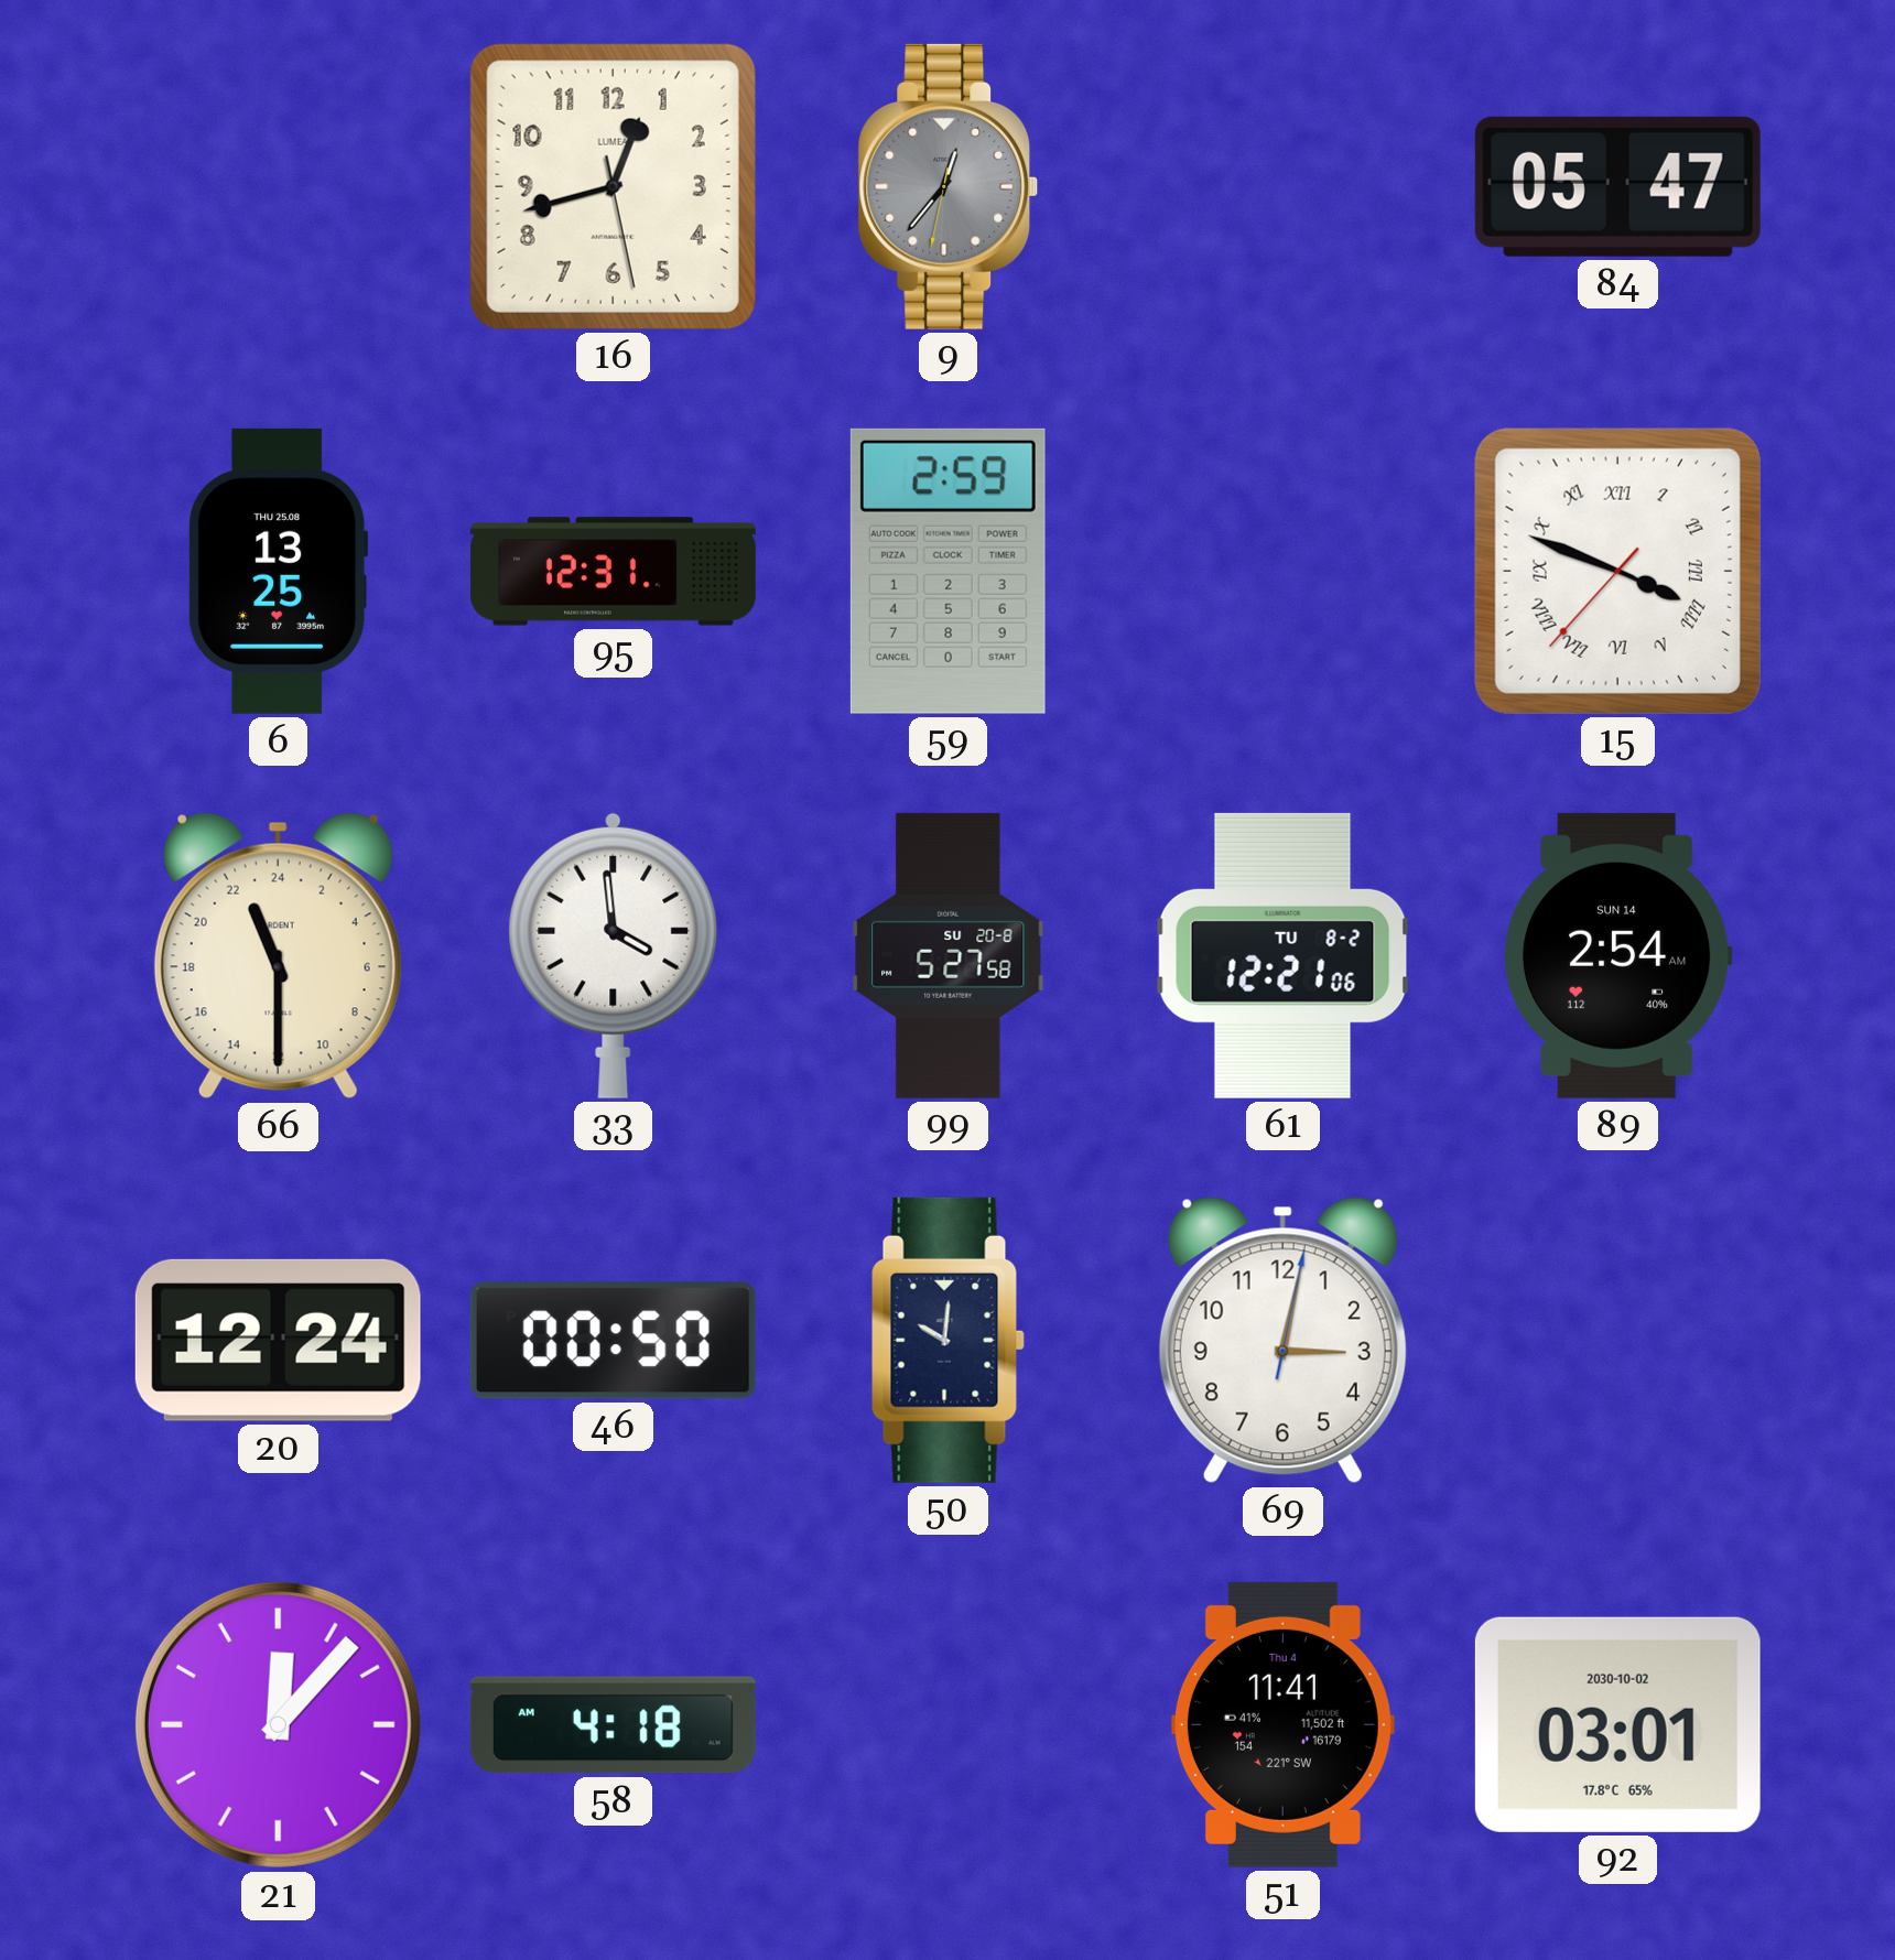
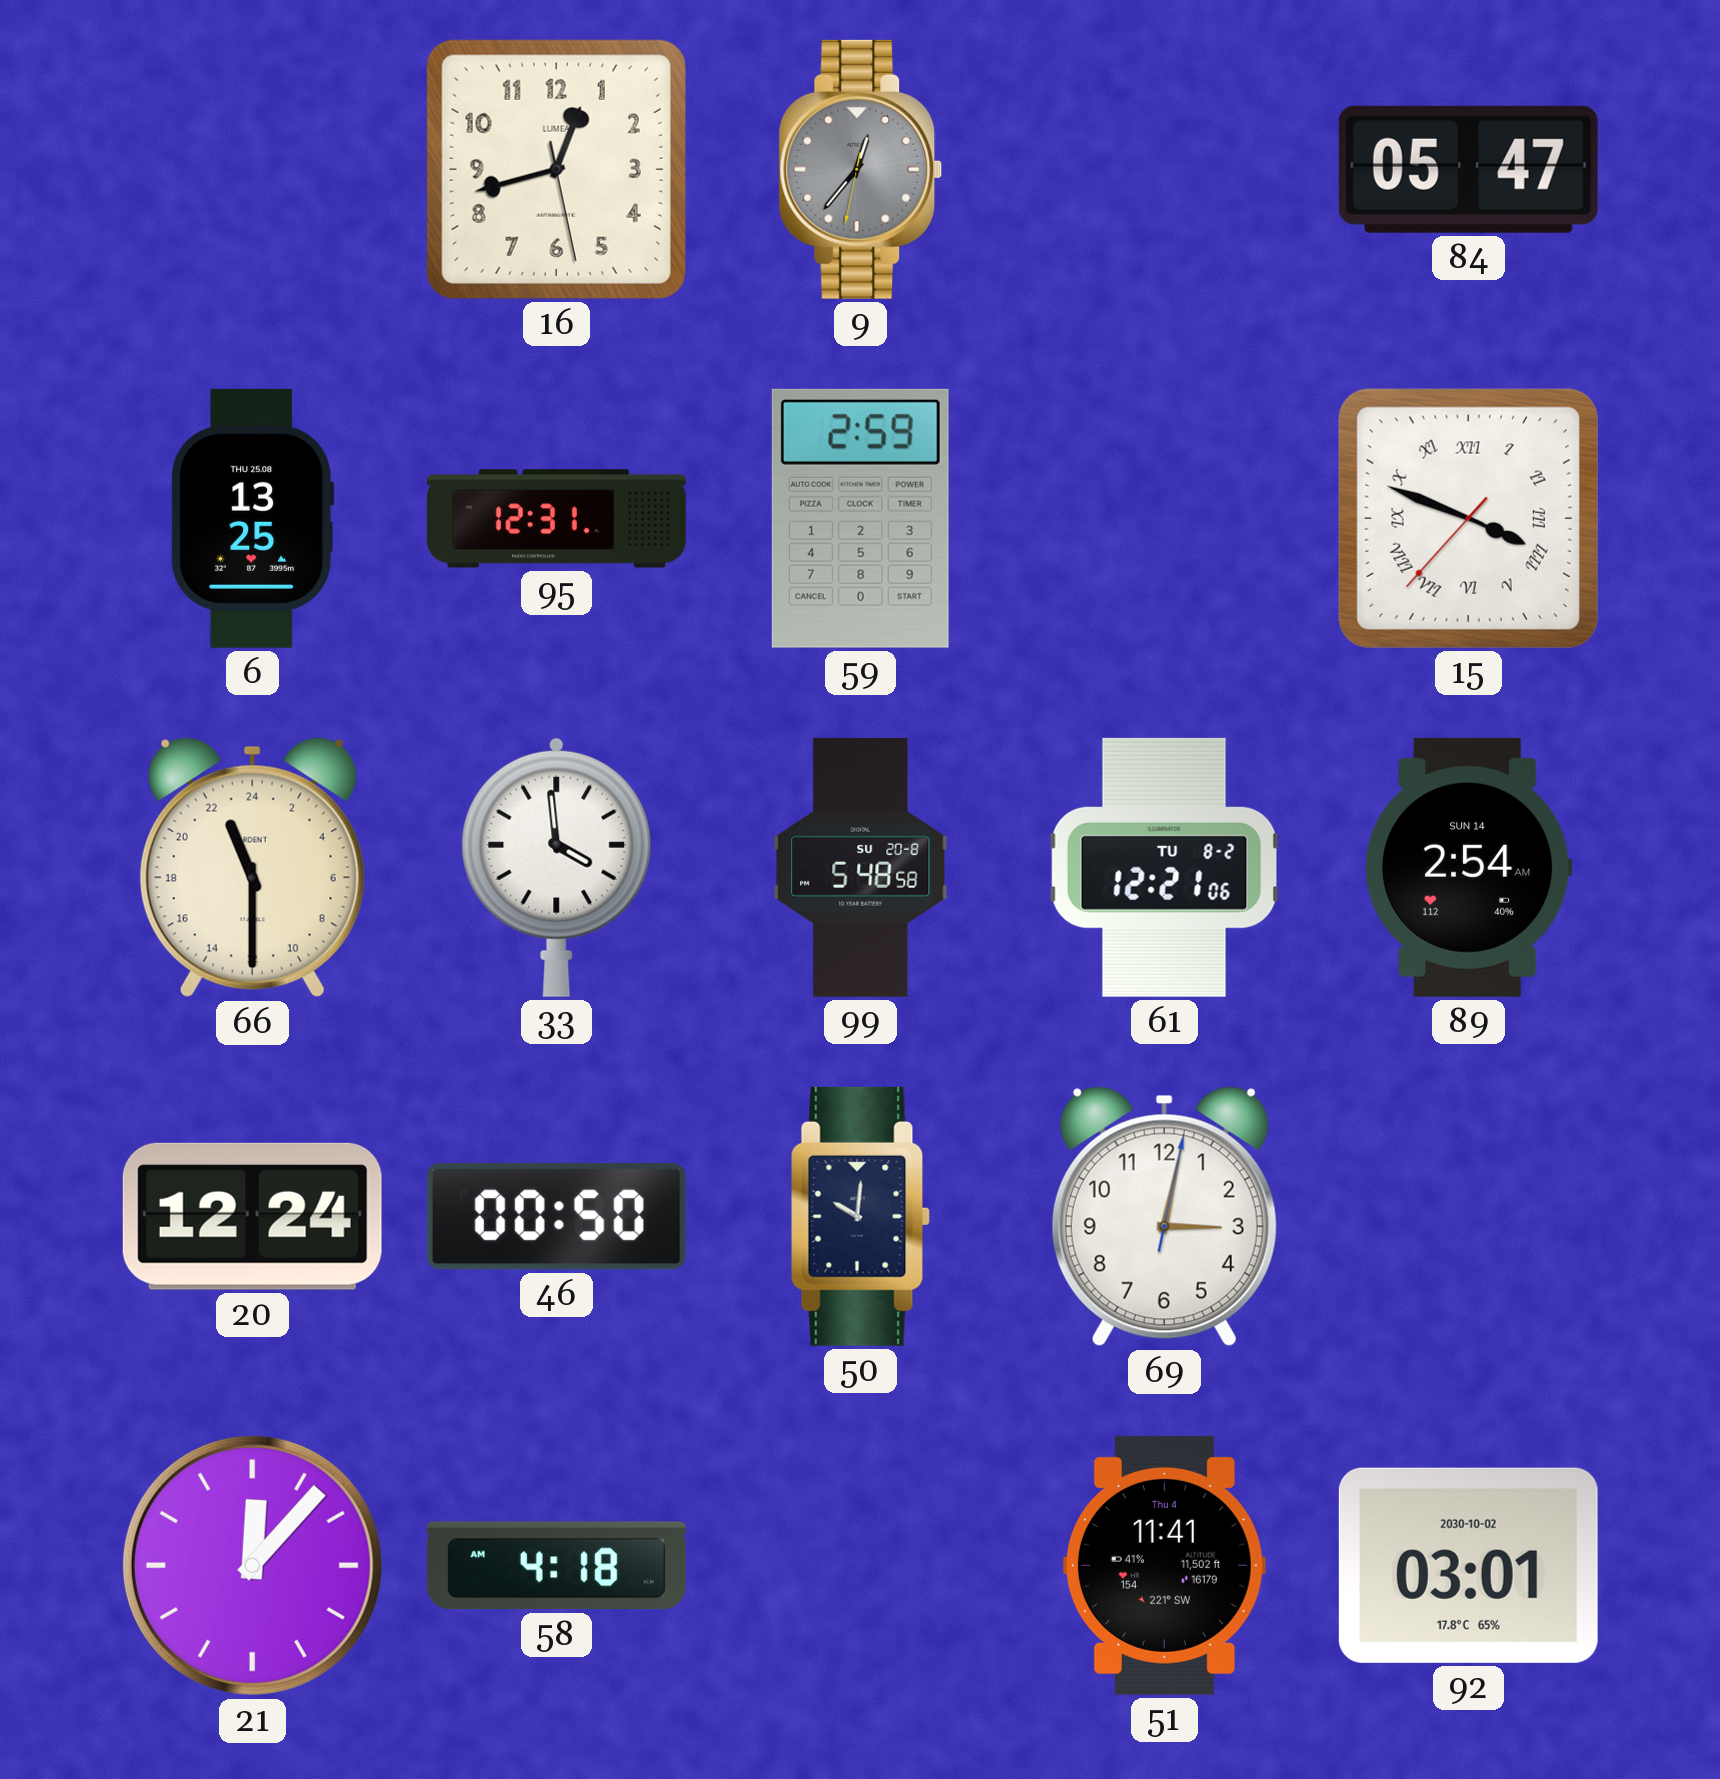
99: 5:27 -> 5:48
